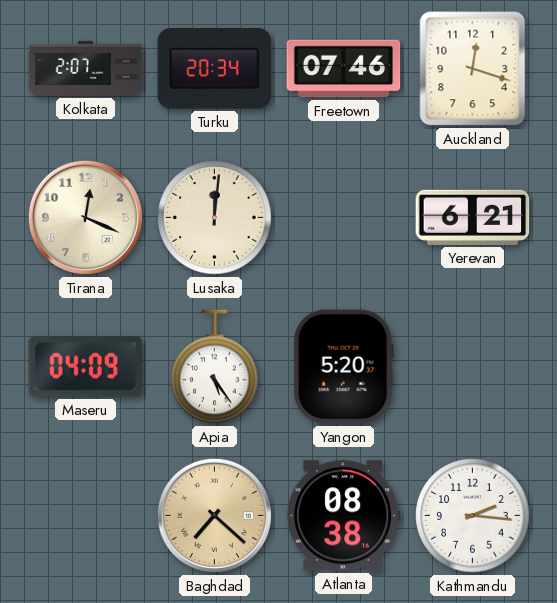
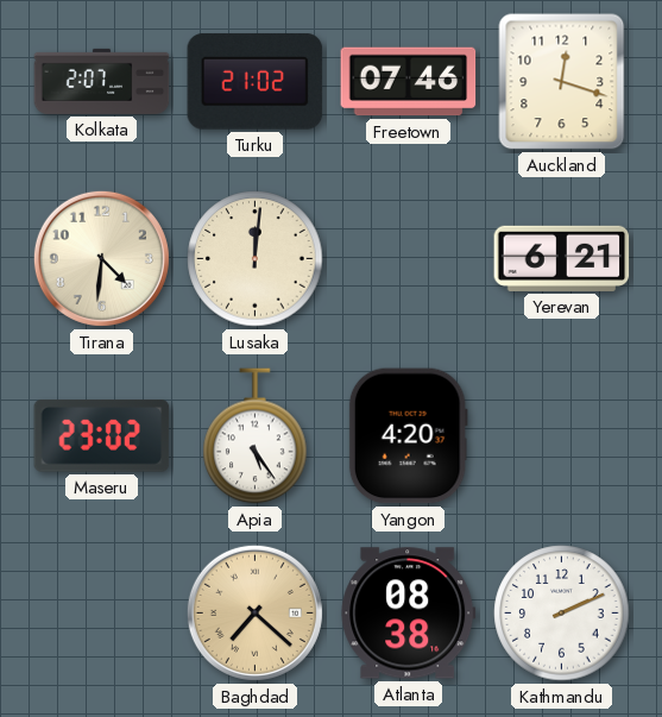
Turku: 20:34 -> 21:02
Tirana: 12:19 -> 4:31
Maseru: 04:09 -> 23:02
Yangon: 5:20 -> 4:20
Kathmandu: 2:16 -> 2:11
